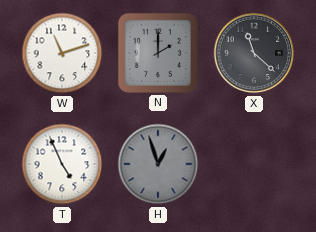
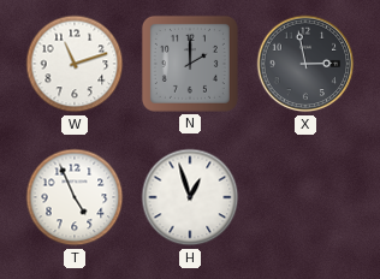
X: 11:22 -> 2:58
H dial: grey -> white
